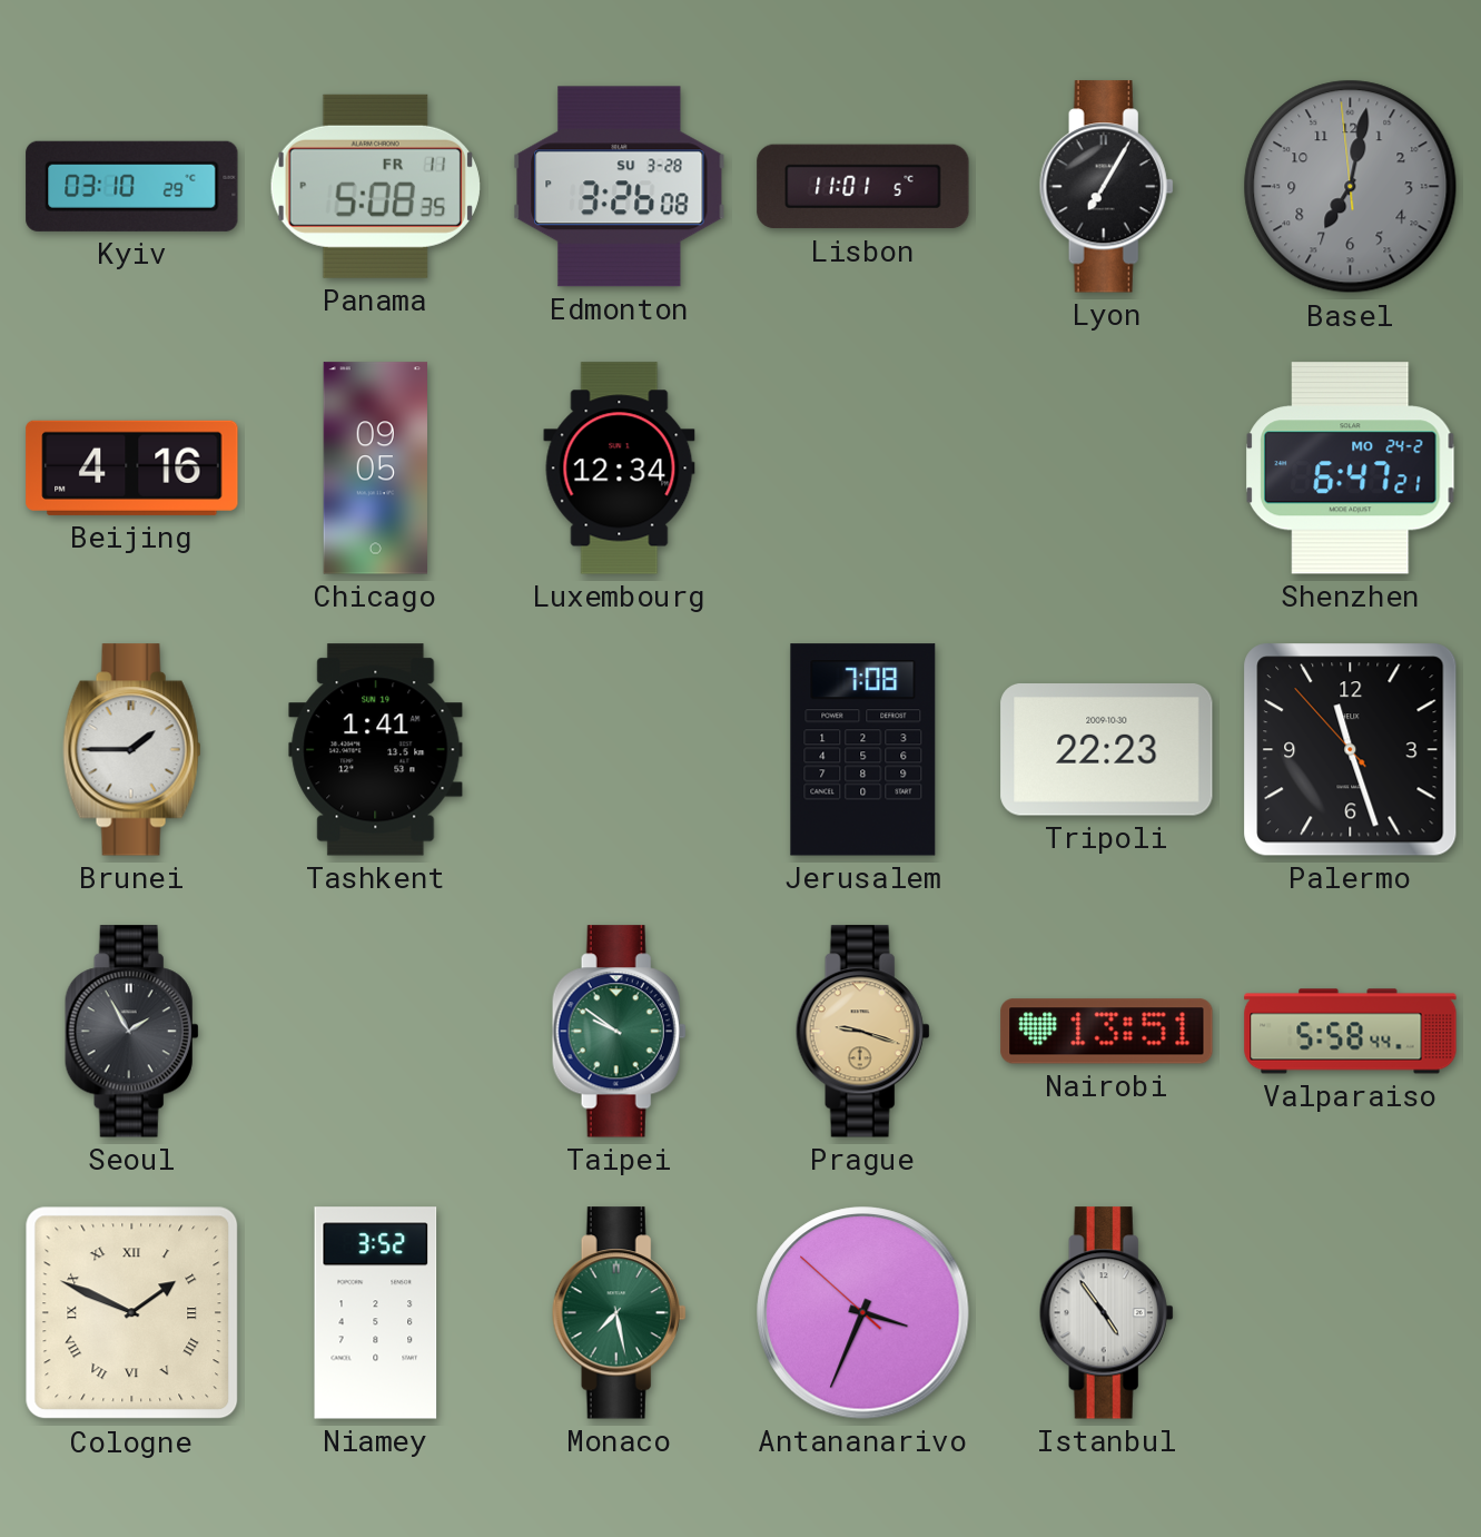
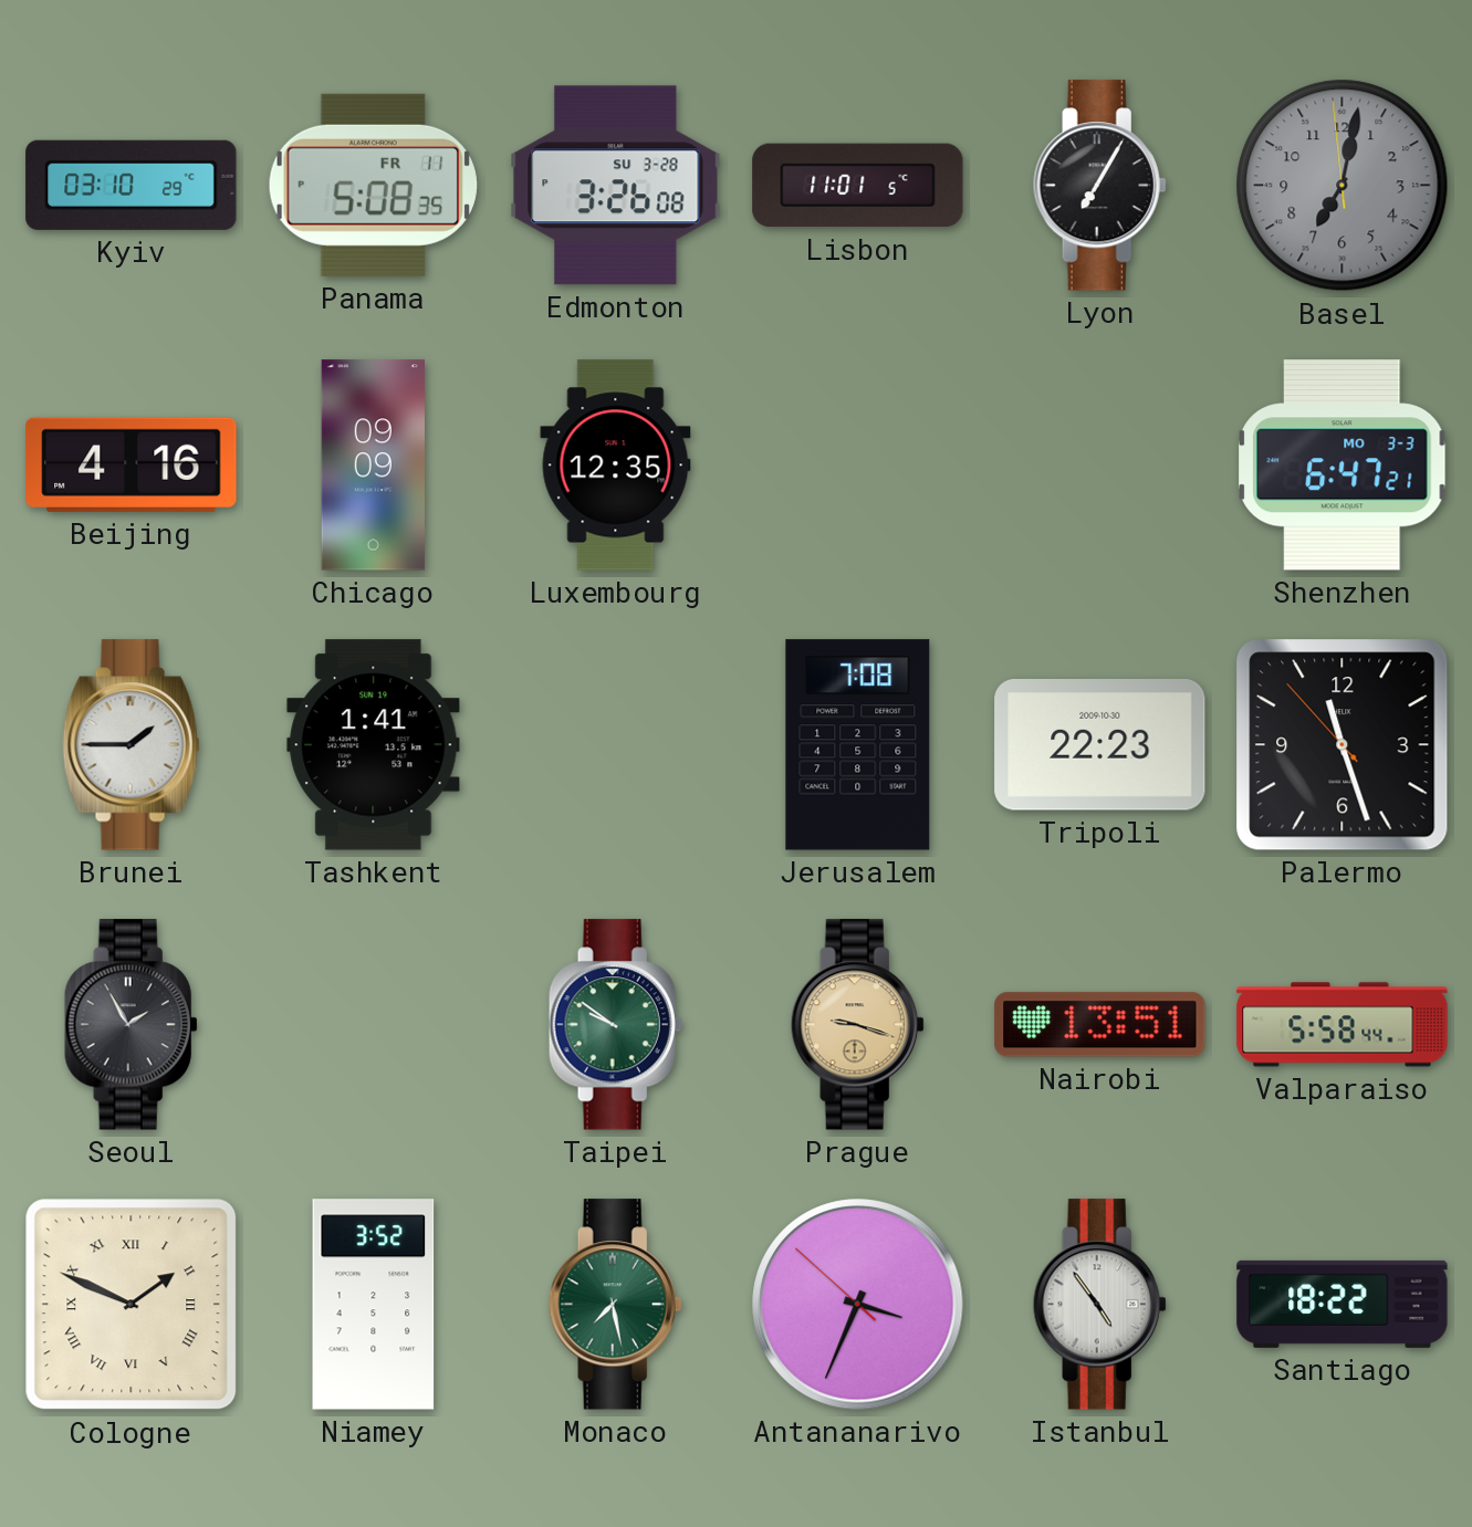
Chicago: 09:05 -> 09:09
Luxembourg: 12:34 -> 12:35
Shenzhen date: MO 24-2 -> MO 3-3
Santiago: none -> 18:22
